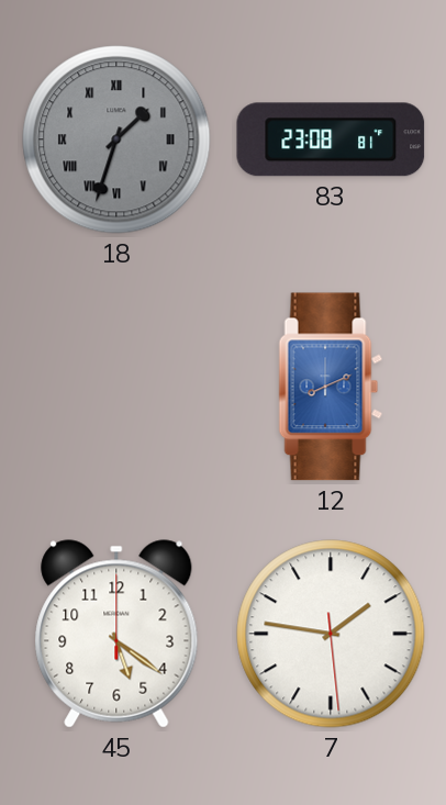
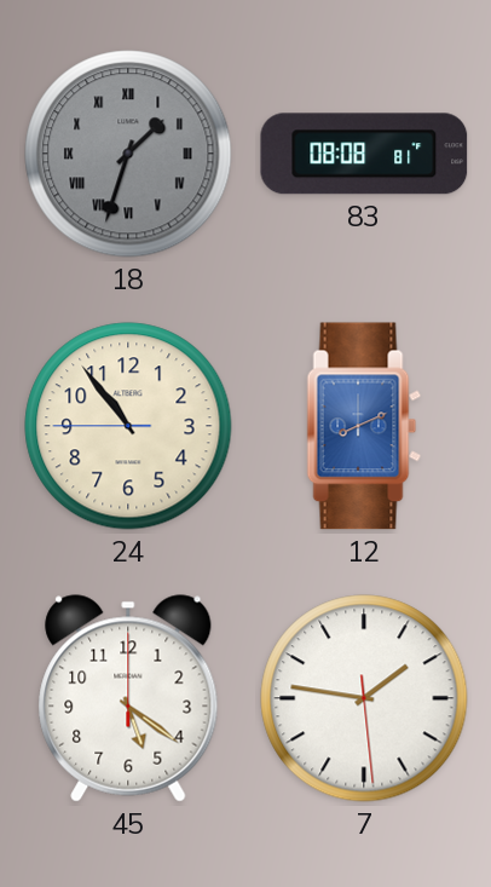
83: 23:08 -> 08:08
24: none -> 10:53
